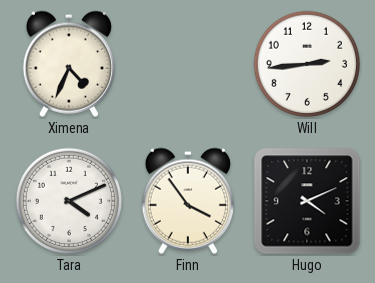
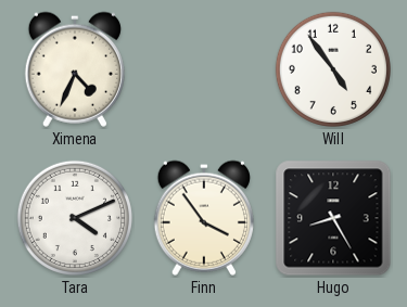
Will: 2:44 -> 4:54
Hugo: 4:11 -> 8:25
